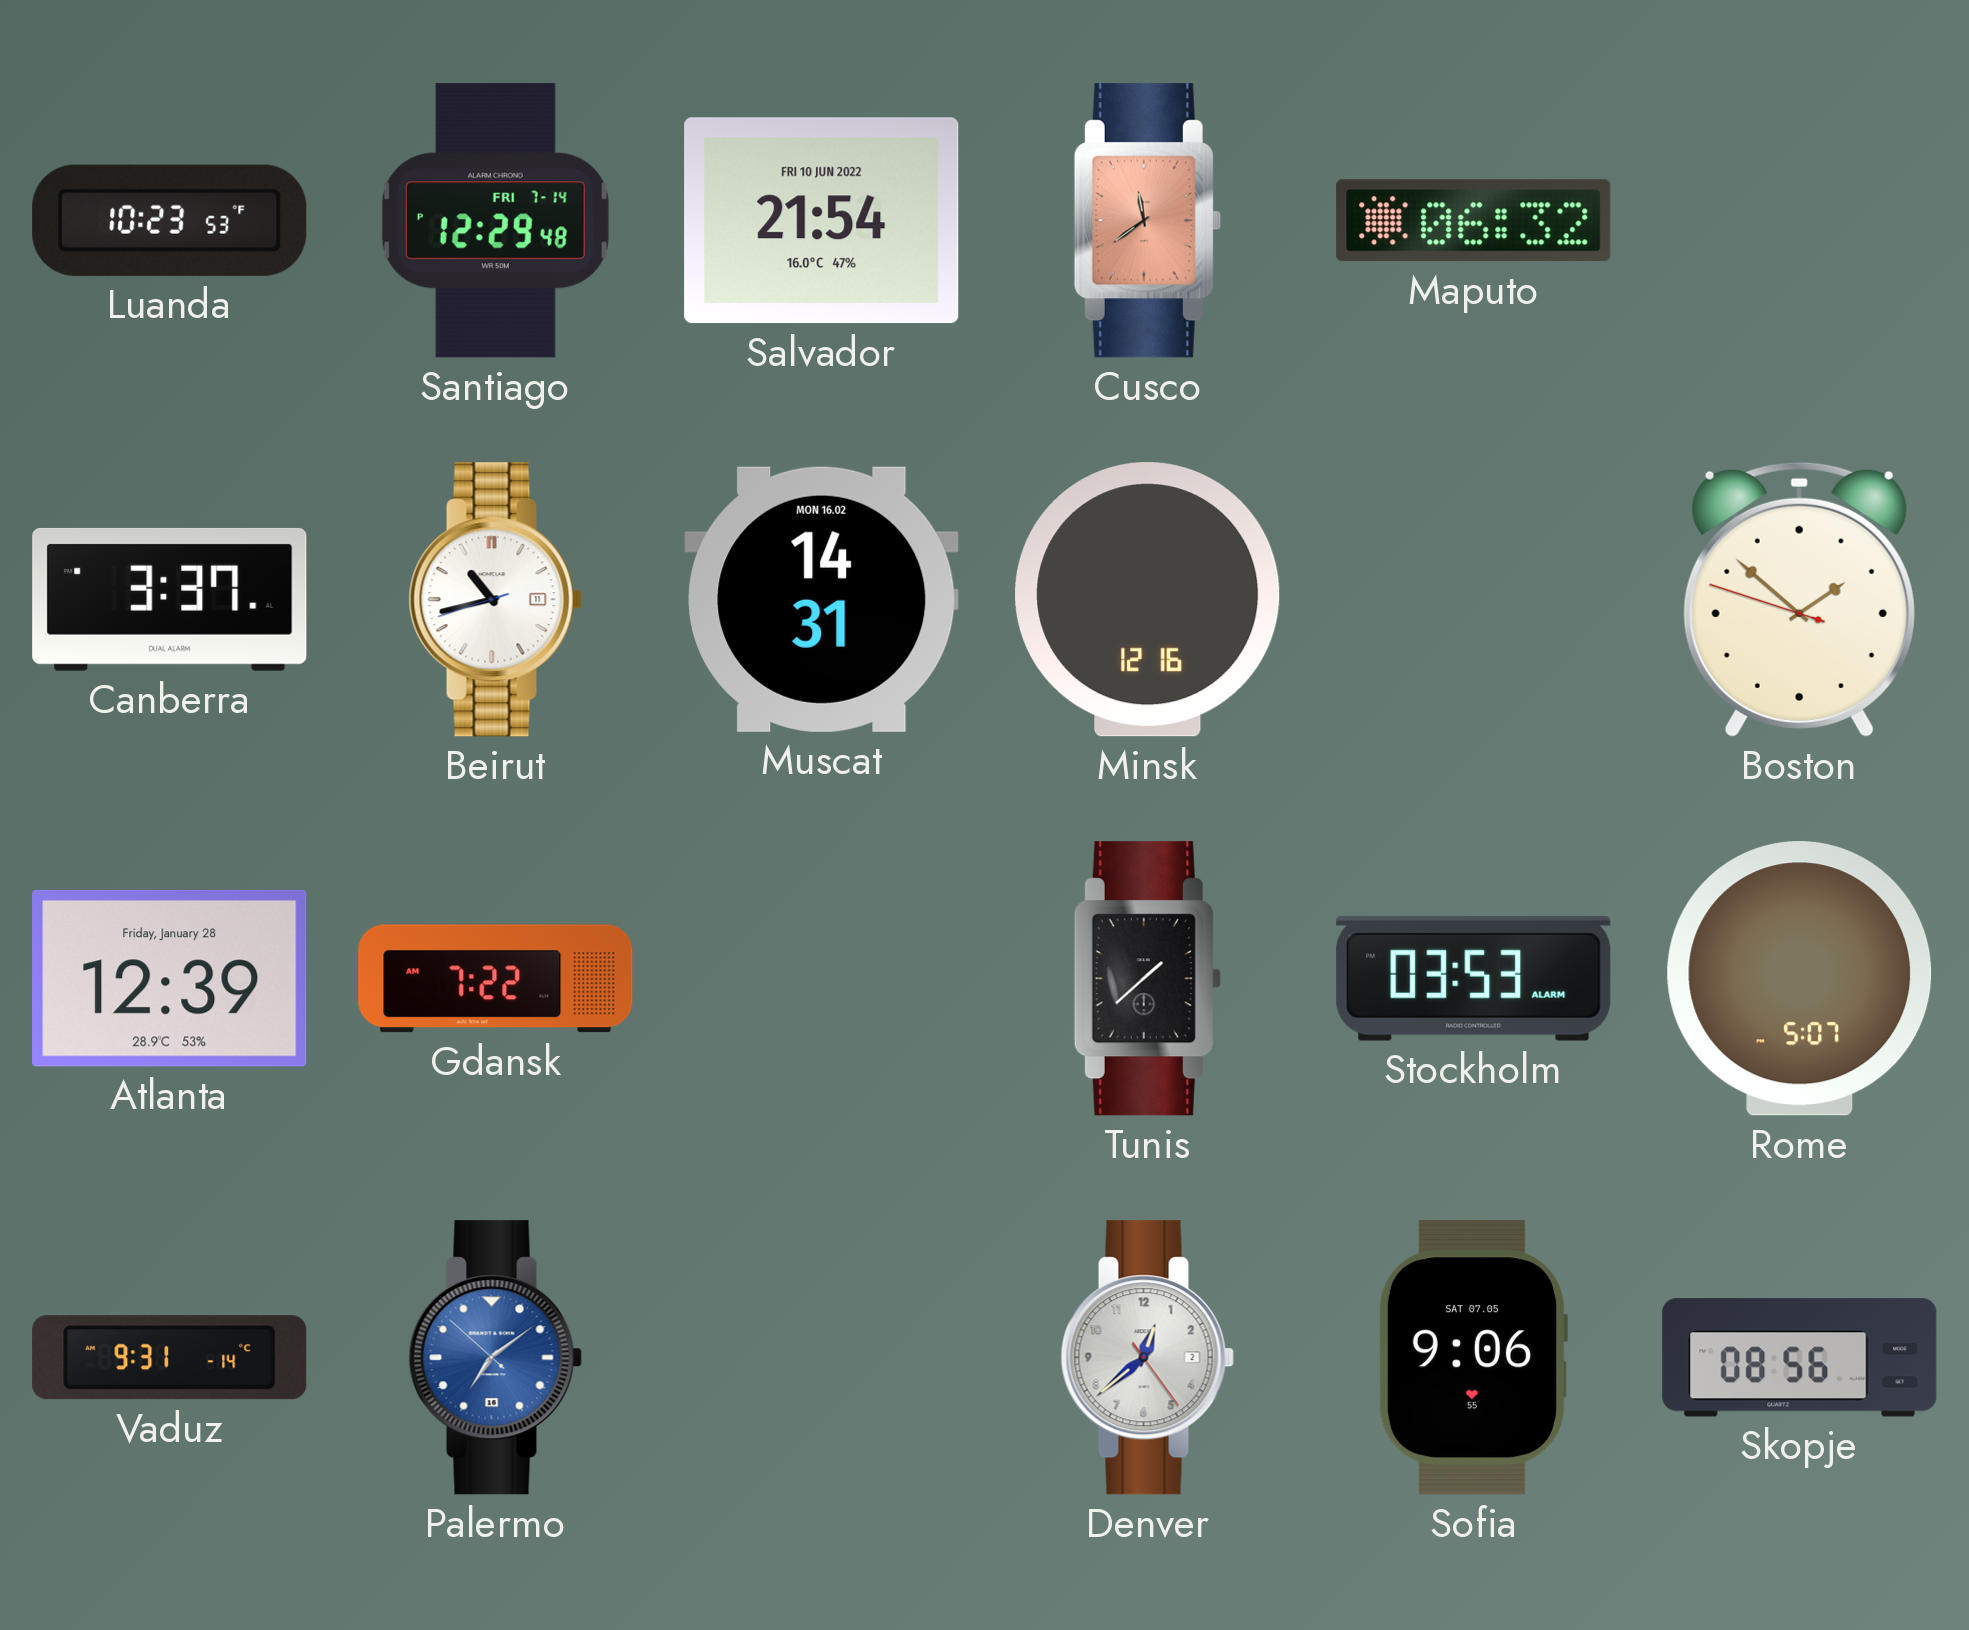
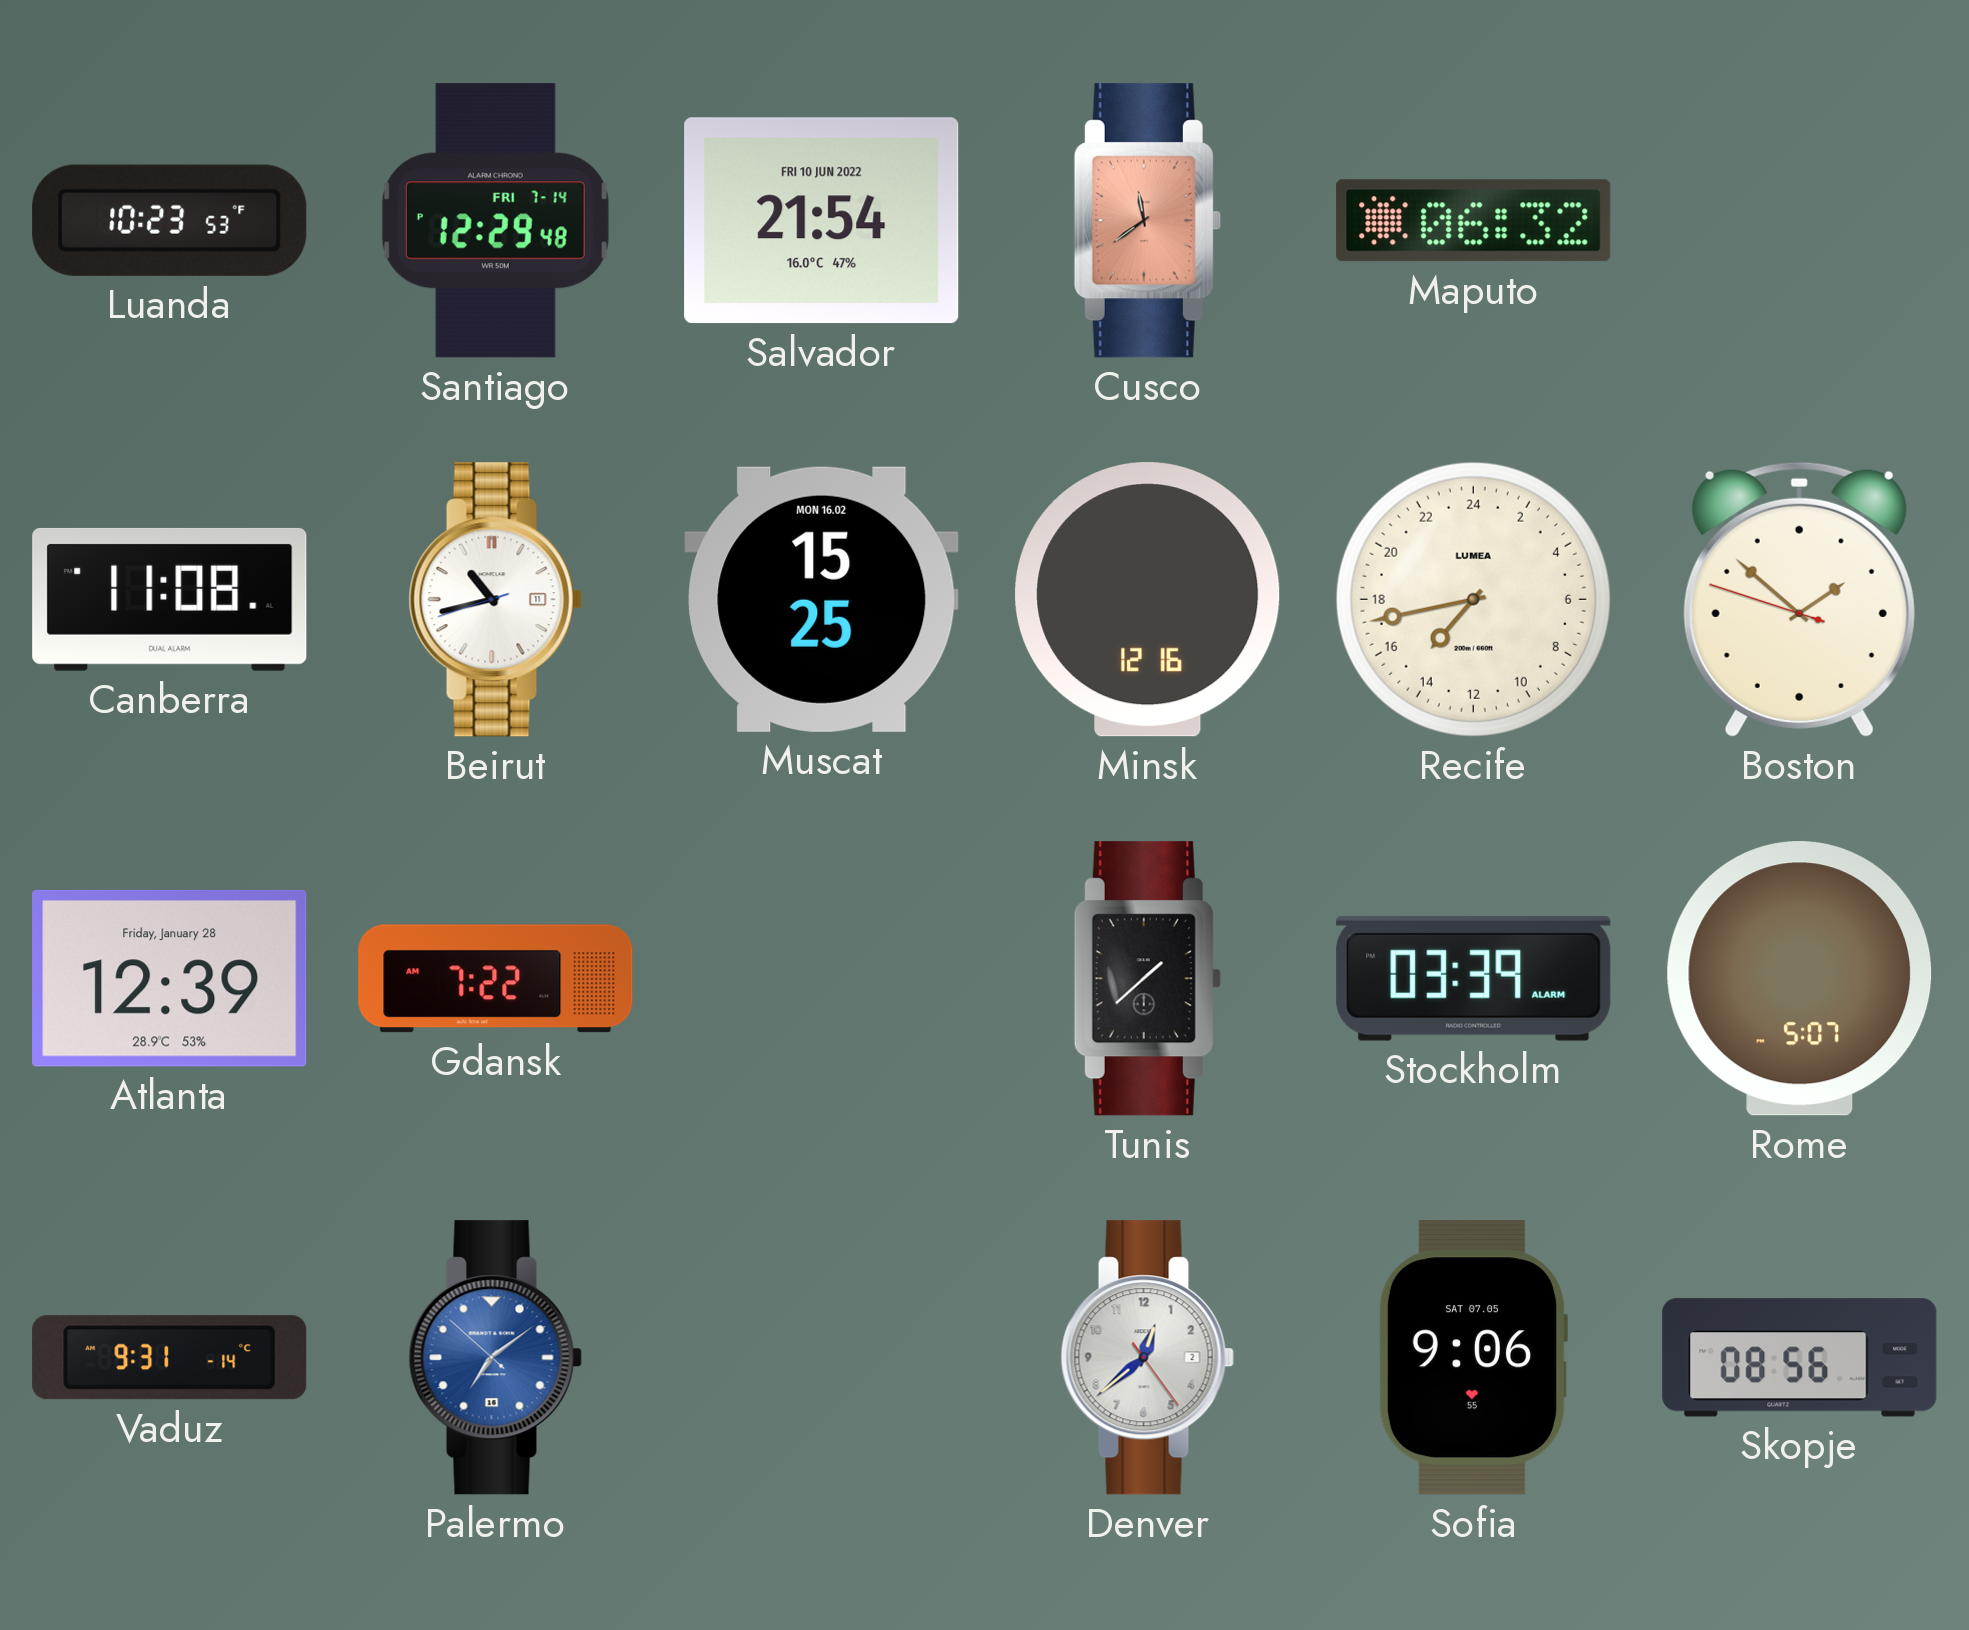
Canberra: 3:37 -> 11:08
Muscat: 14:31 -> 15:25
Recife: none -> 14:43
Stockholm: 03:53 -> 03:39
